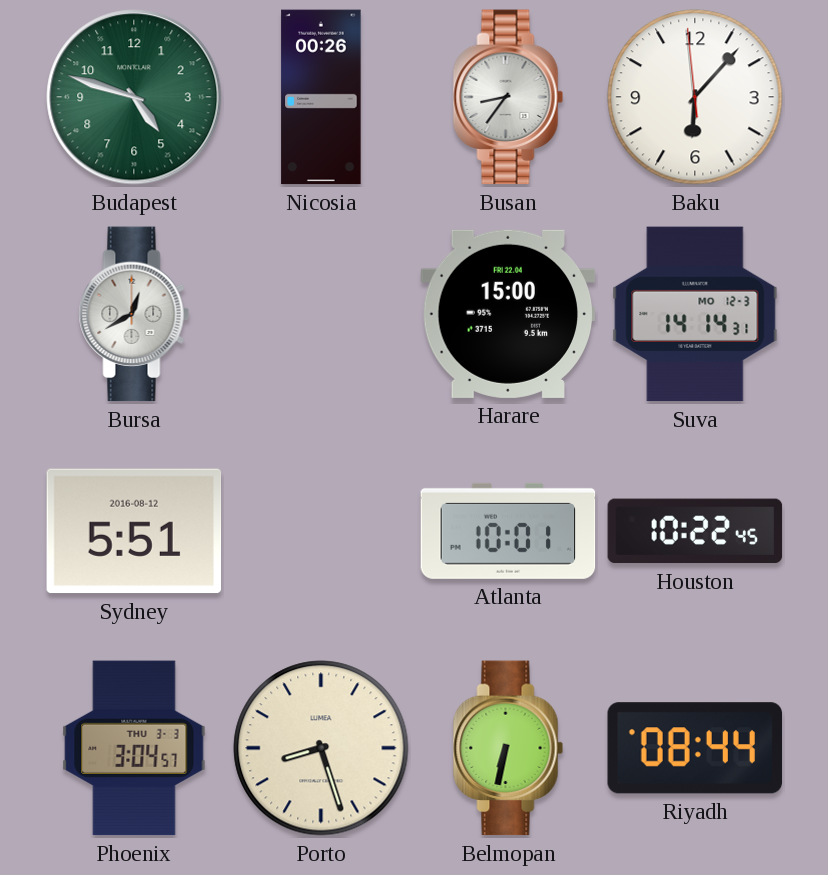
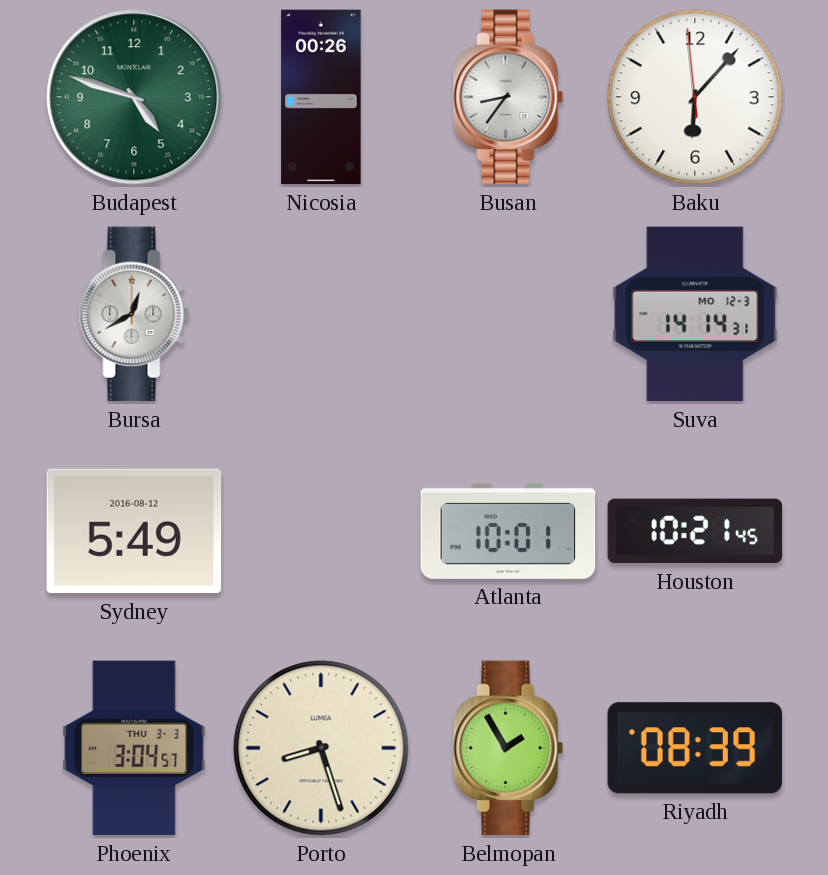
Harare: 15:00 -> none
Sydney: 5:51 -> 5:49
Houston: 10:22 -> 10:21
Belmopan: 6:32 -> 1:55
Riyadh: 08:44 -> 08:39
